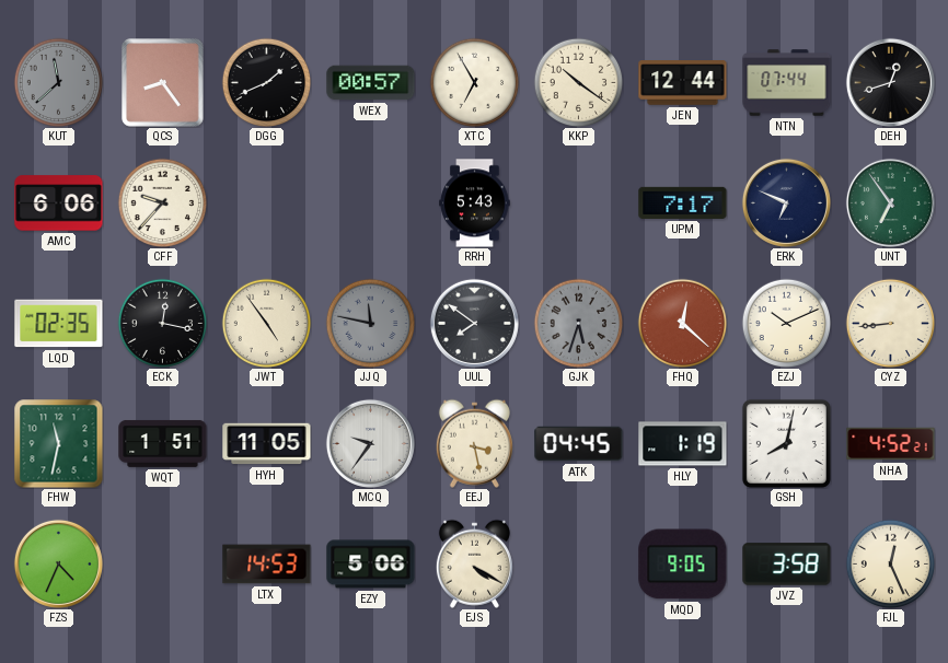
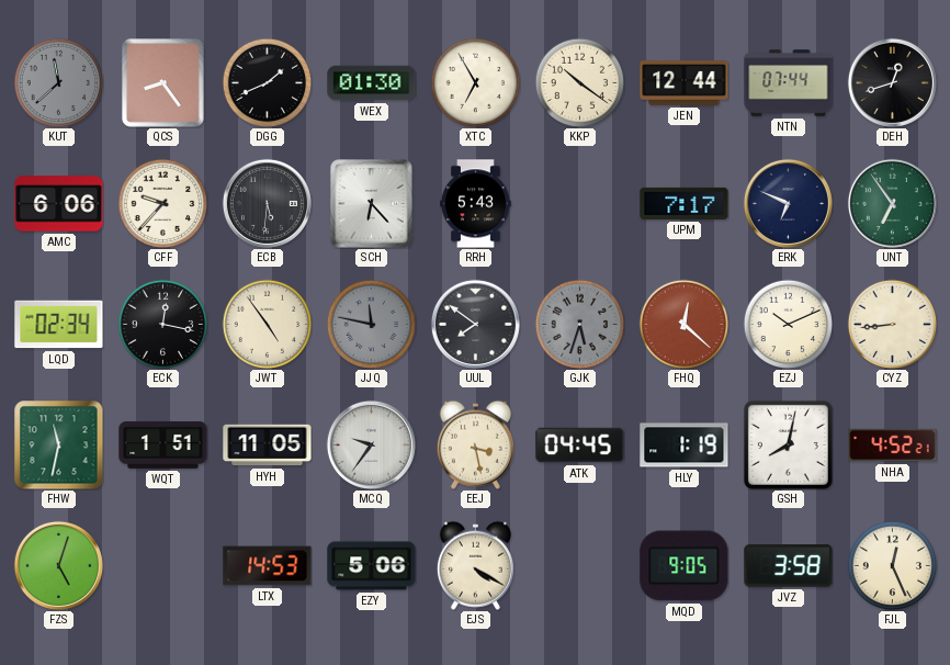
WEX: 00:57 -> 01:30
ECB: none -> 5:31
SCH: none -> 6:23
LQD: 02:35 -> 02:34
FZS: 4:34 -> 5:03
